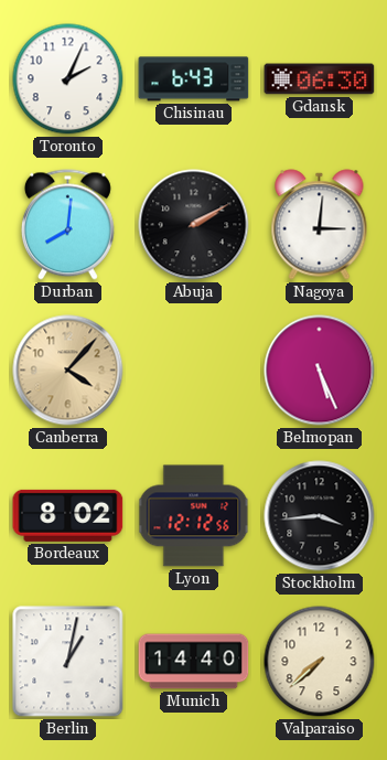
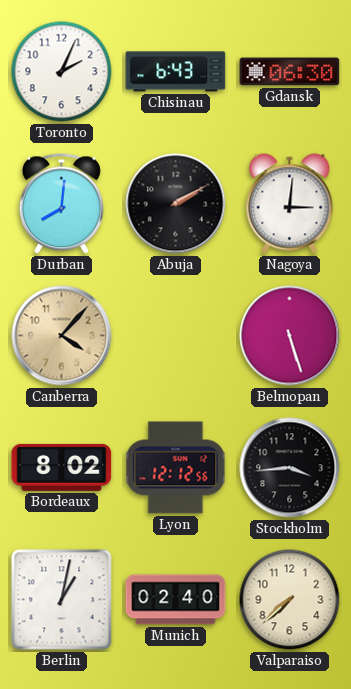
Belmopan: 5:26 -> 5:27
Munich: 14:40 -> 02:40
